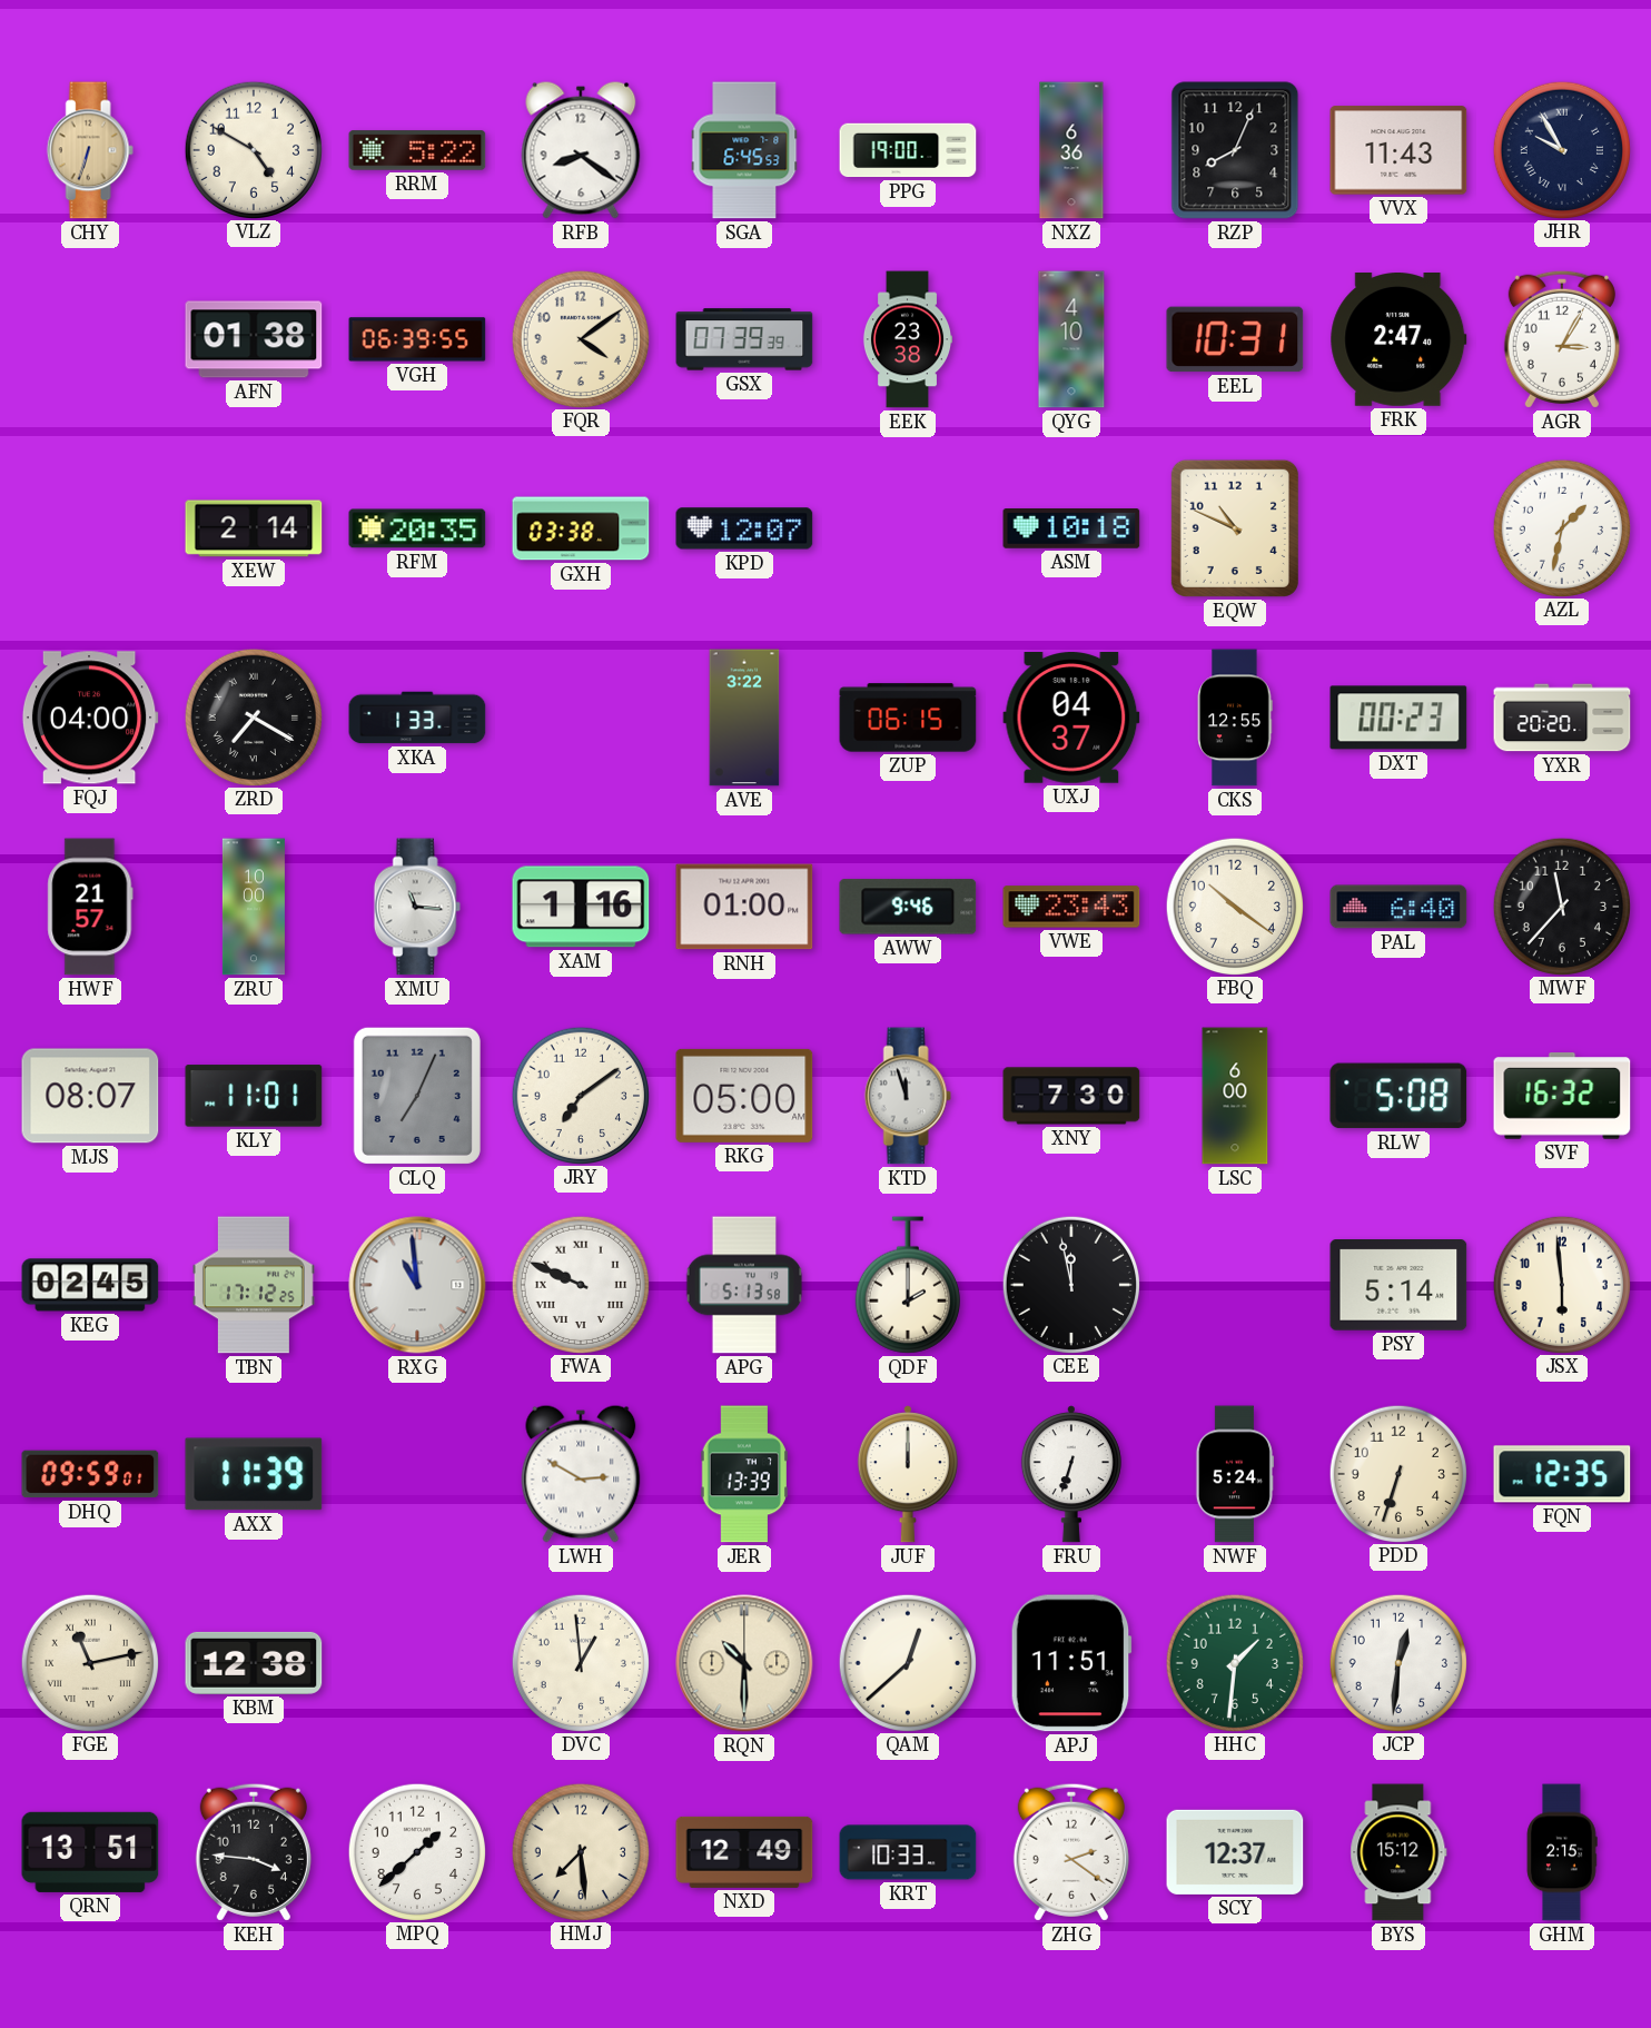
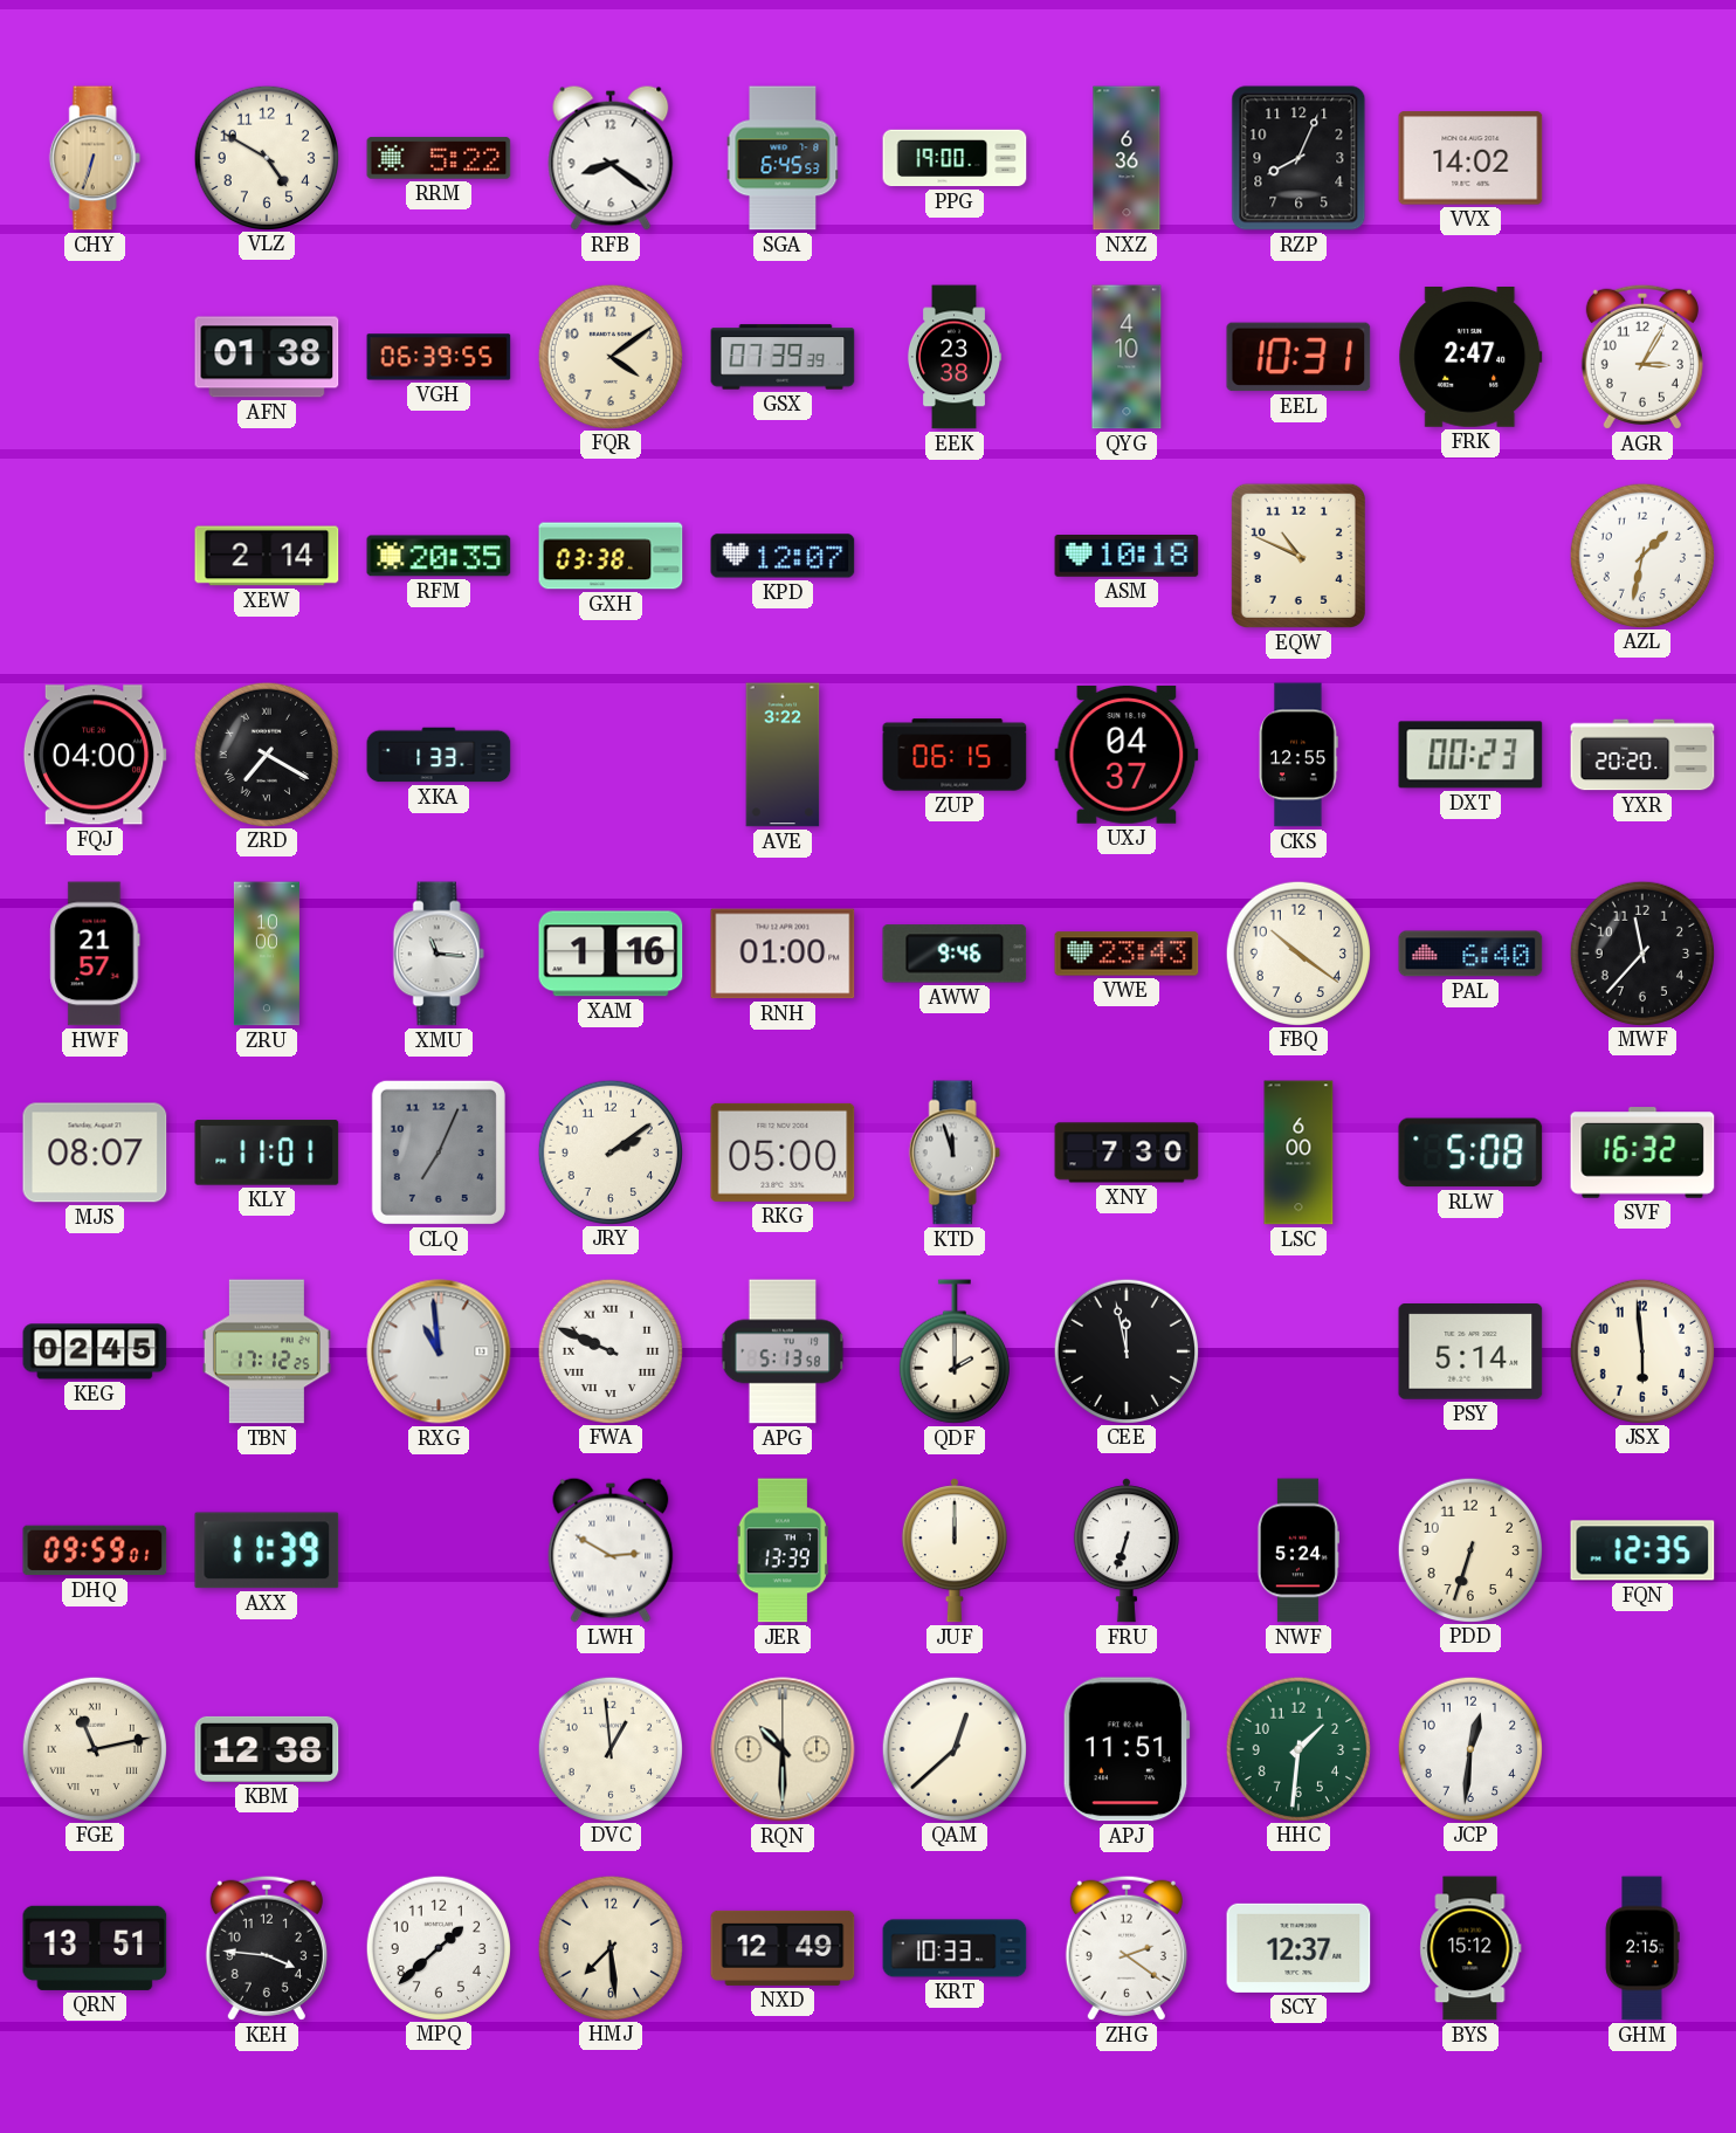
VVX: 11:43 -> 14:02
JHR: 9:55 -> none
JRY: 7:09 -> 2:09
